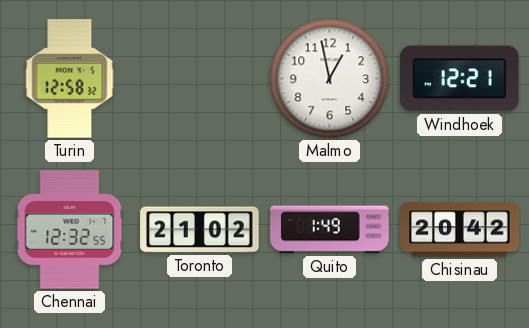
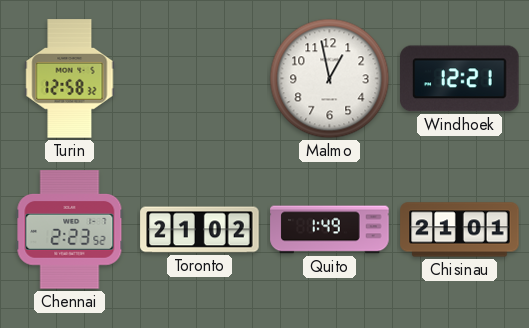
Chennai: 12:32 -> 2:23
Chisinau: 20:42 -> 21:01
